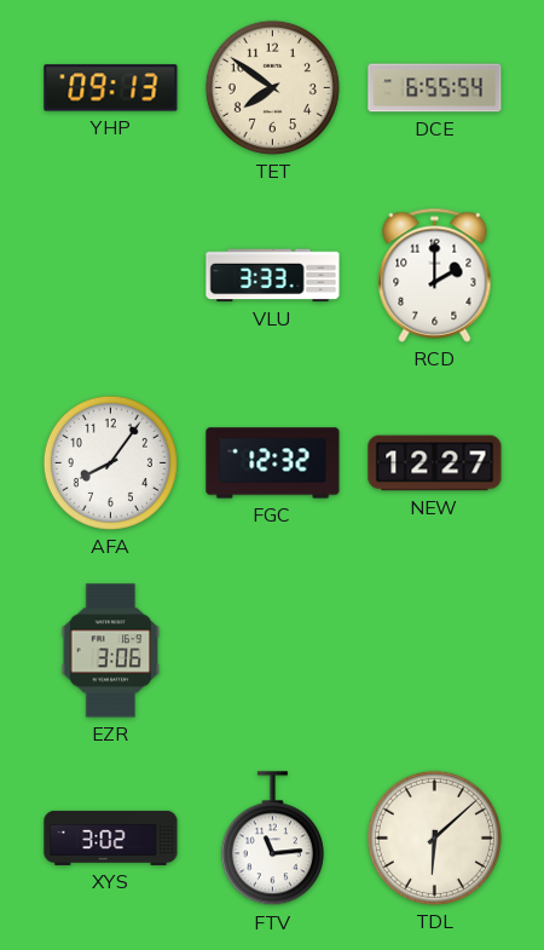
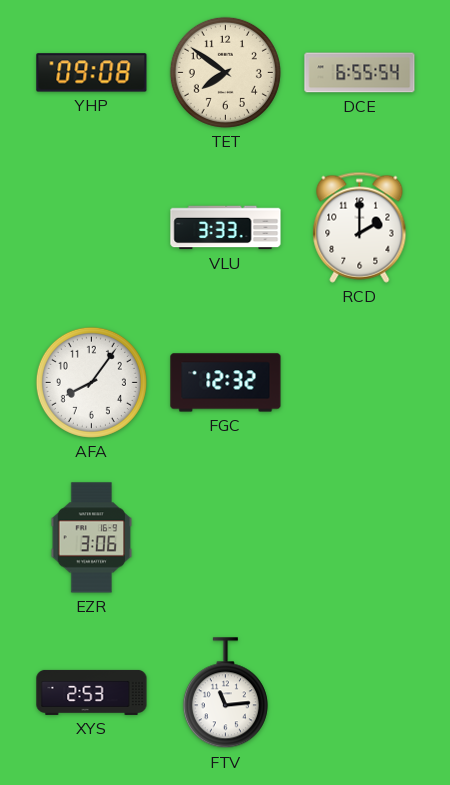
YHP: 09:13 -> 09:08
NEW: 12:27 -> none
XYS: 3:02 -> 2:53
TDL: 6:08 -> none
